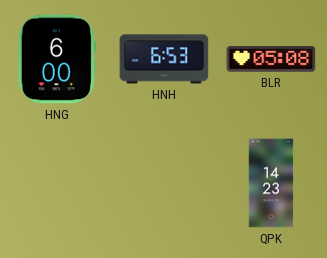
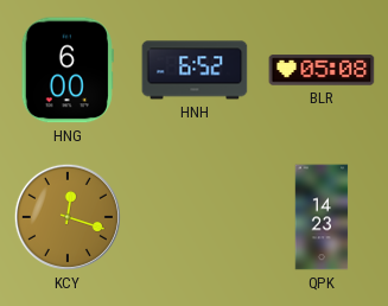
HNH: 6:53 -> 6:52
KCY: none -> 12:18
